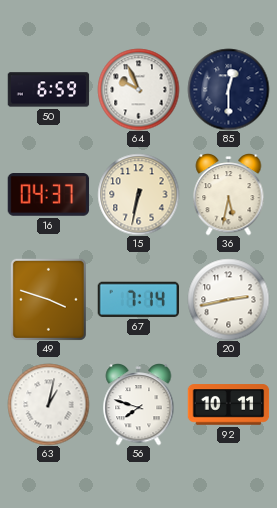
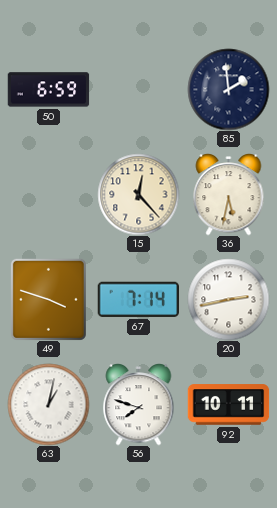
64: 9:56 -> none
85: 12:30 -> 1:59
16: 04:37 -> none
15: 6:32 -> 12:23
